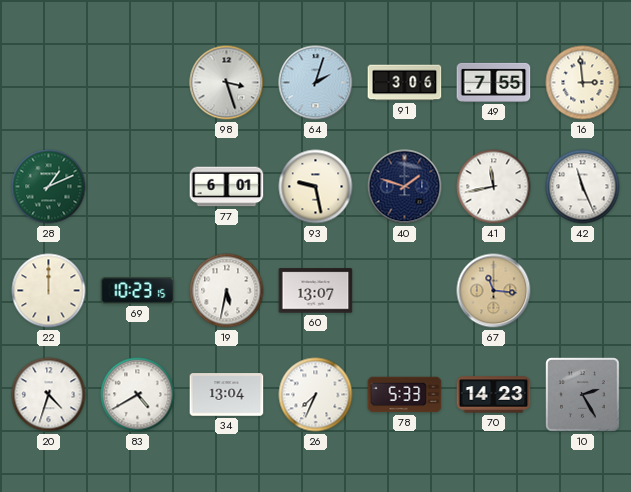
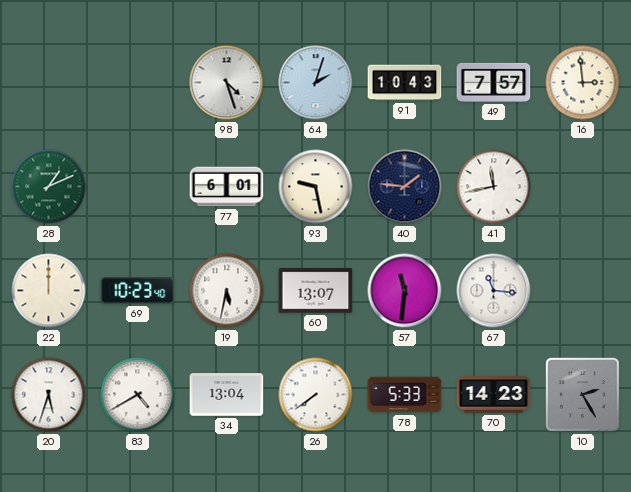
98: 3:27 -> 4:27
91: 3:06 -> 10:43
49: 7:55 -> 7:57
40: 1:48 -> 1:46
42: 11:26 -> none
69: 10:23:15 -> 10:23:40
57: none -> 11:31
67 dial: champagne -> white
20: 4:33 -> 5:33
26: 7:34 -> 7:39
